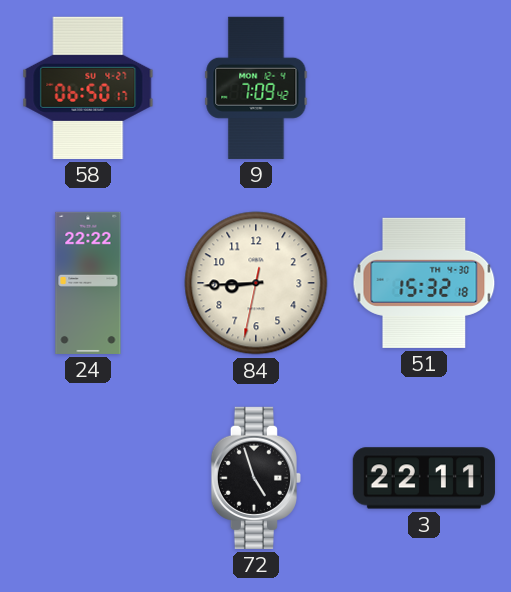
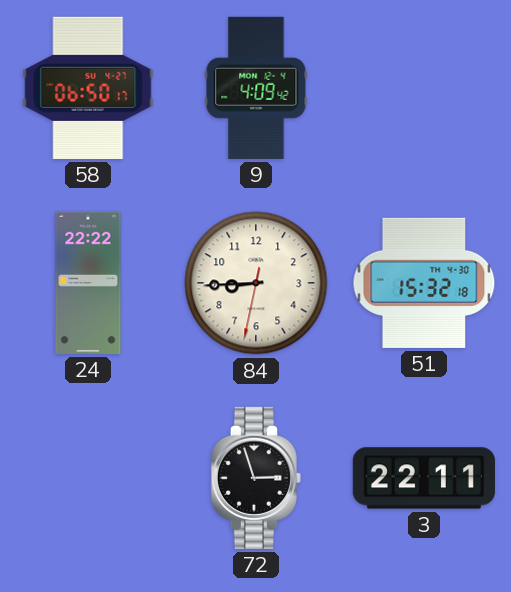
9: 7:09 -> 4:09
72: 4:57 -> 2:57
